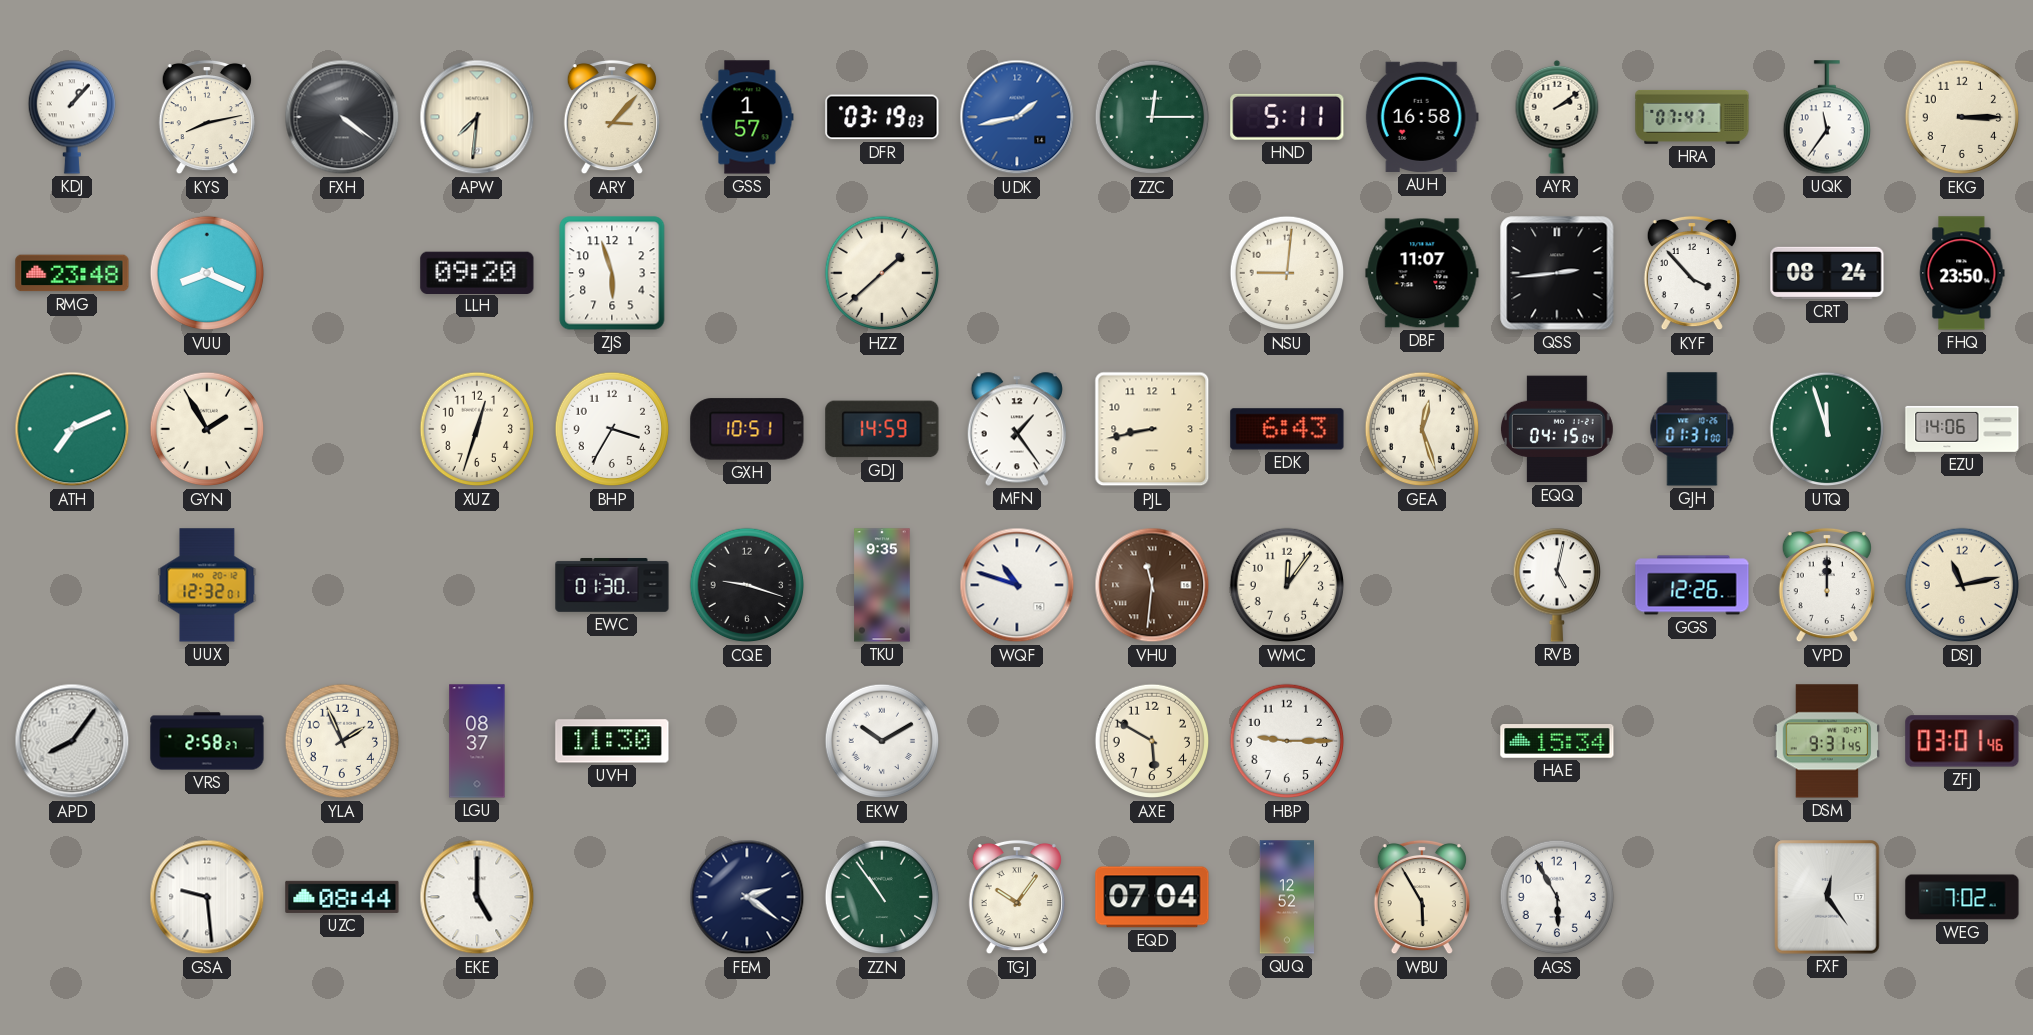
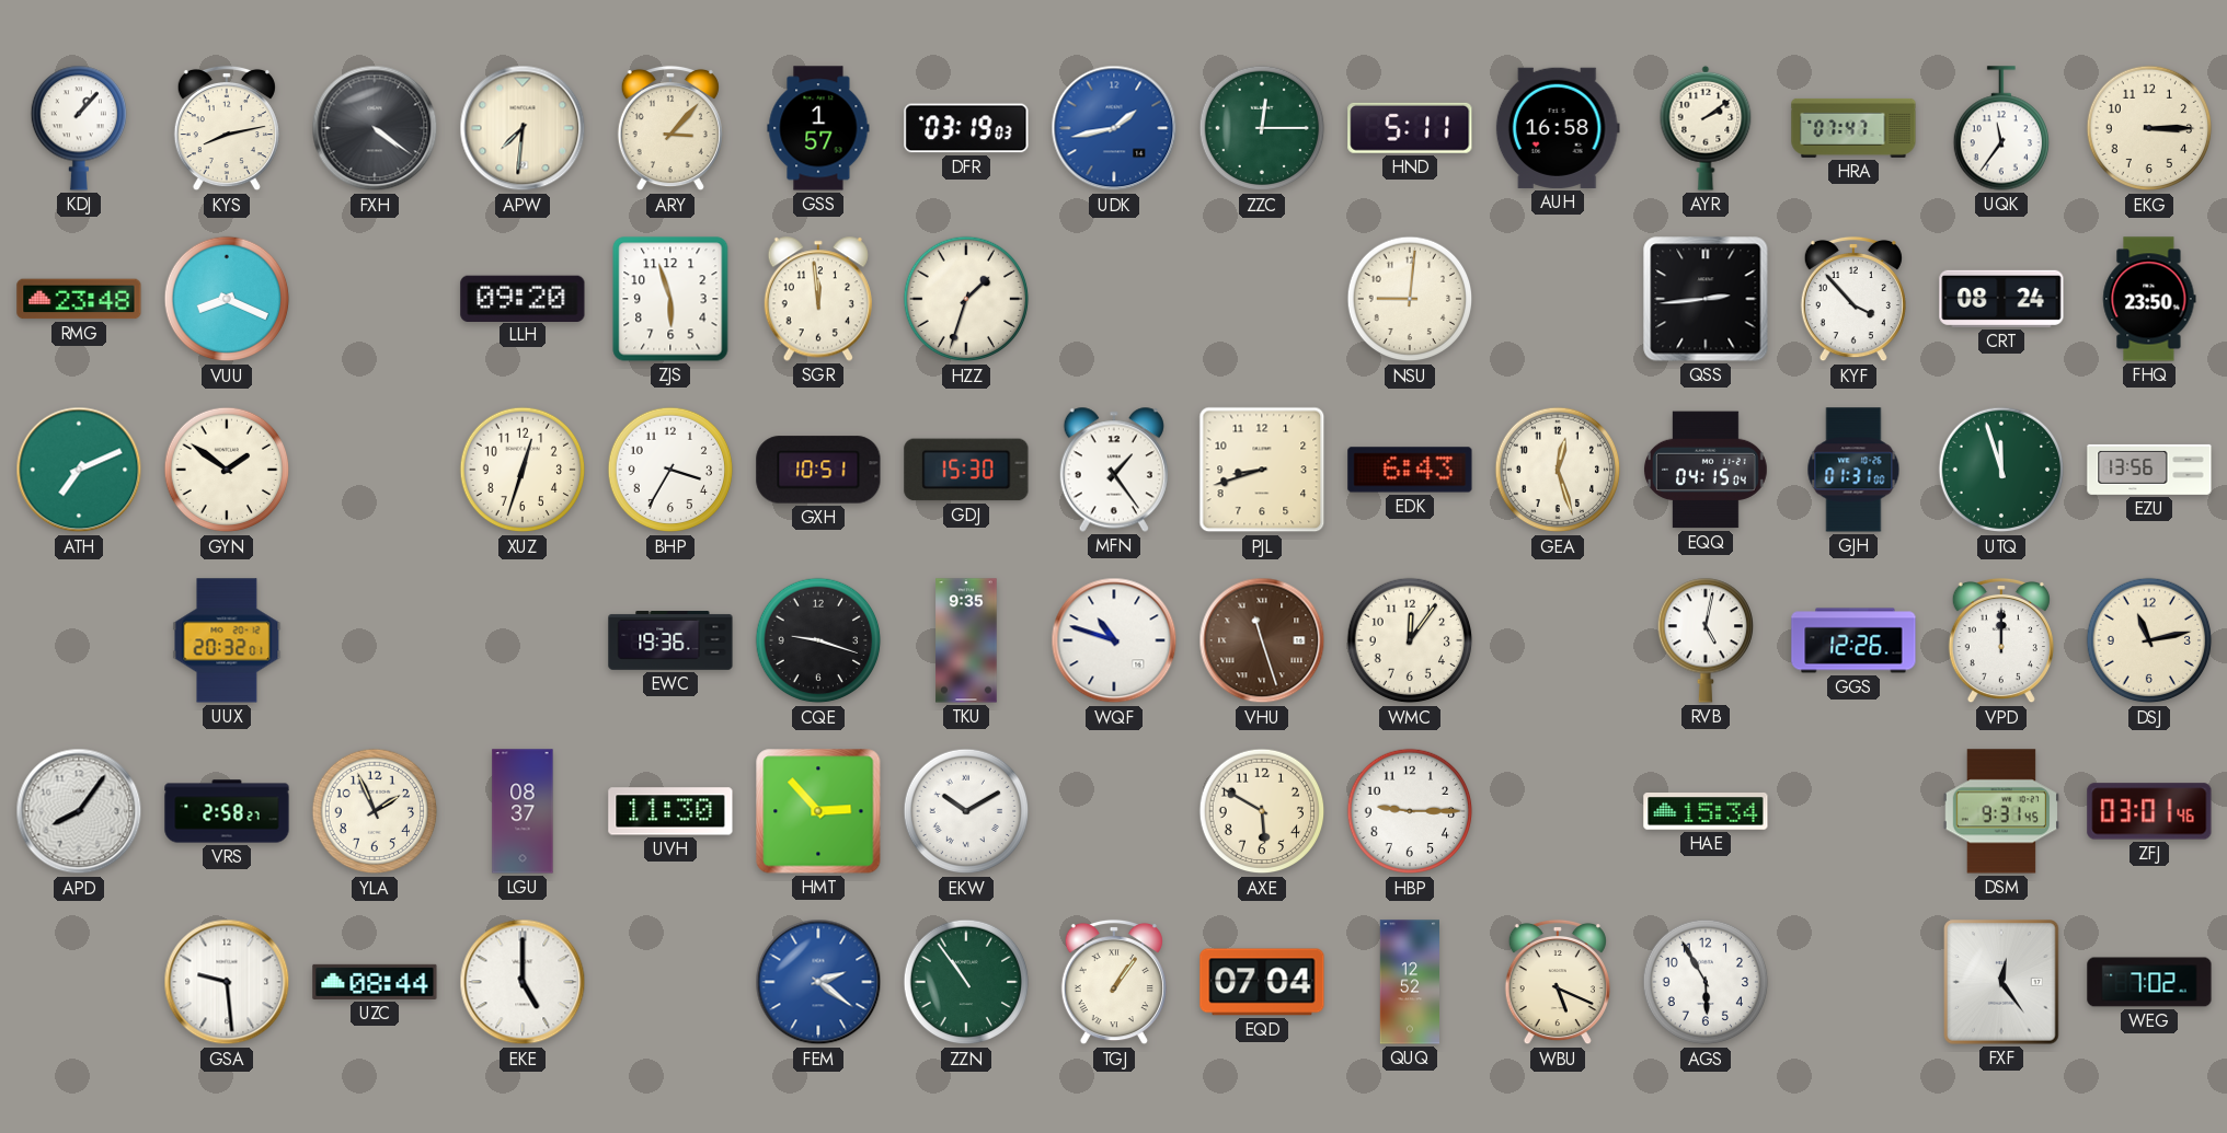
SGR: none -> 11:59
HZZ: 1:38 -> 1:33
DBF: 11:07 -> none
GYN: 1:55 -> 1:51
GDJ: 14:59 -> 15:30
PJL: 8:43 -> 8:42
EZU: 14:06 -> 13:56
UUX: 12:32 -> 20:32
EWC: 01:30 -> 19:36
VHU: 11:31 -> 11:27
HMT: none -> 2:53
FEM dial: navy -> blue
TGJ: 10:06 -> 1:06
WBU: 5:55 -> 5:19
